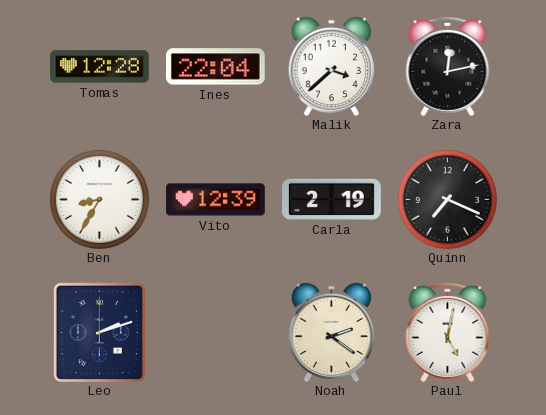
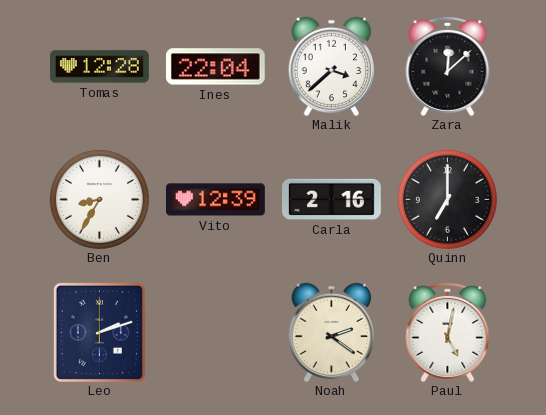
Zara: 12:13 -> 12:08
Carla: 2:19 -> 2:16
Quinn: 7:19 -> 7:00
